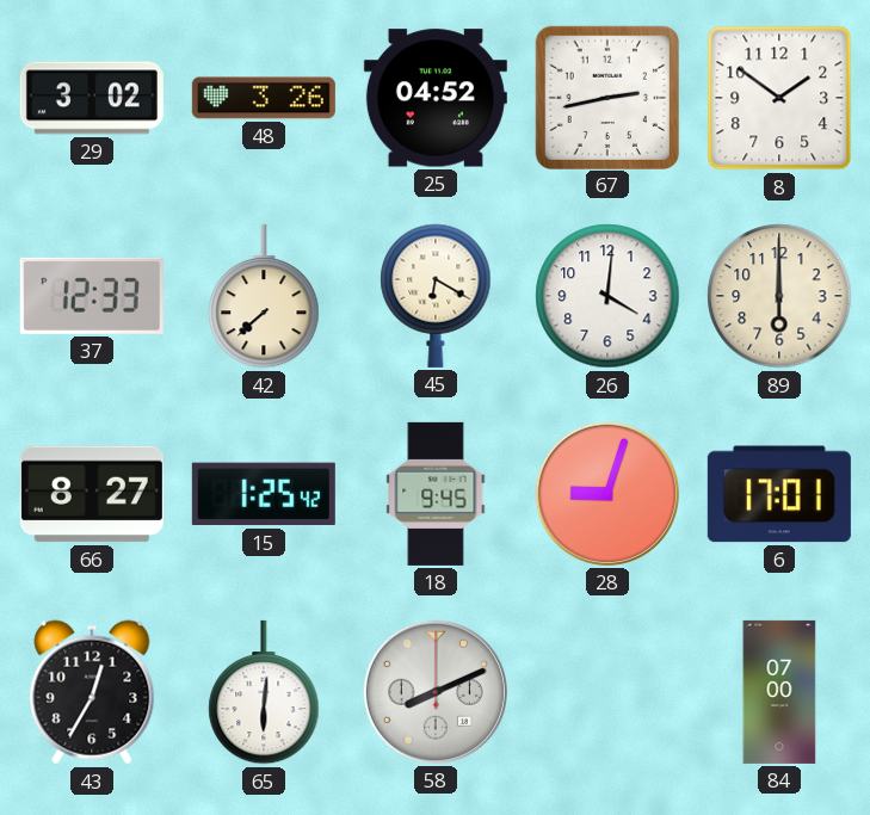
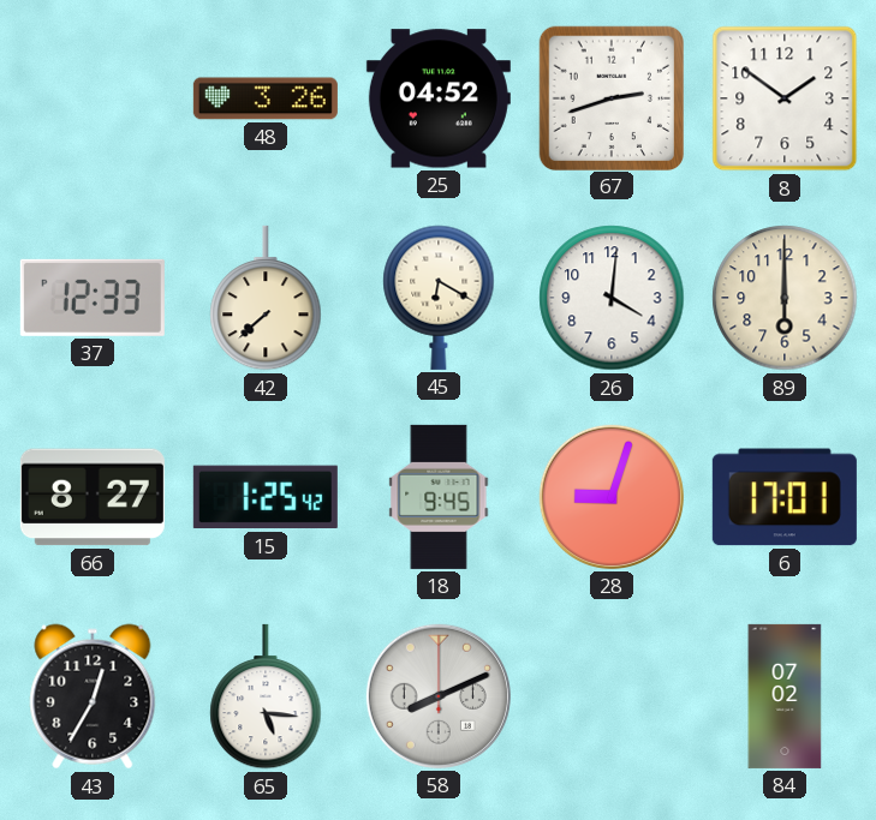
29: 3:02 -> none
67: 2:43 -> 2:42
65: 6:01 -> 5:16
84: 07:00 -> 07:02
